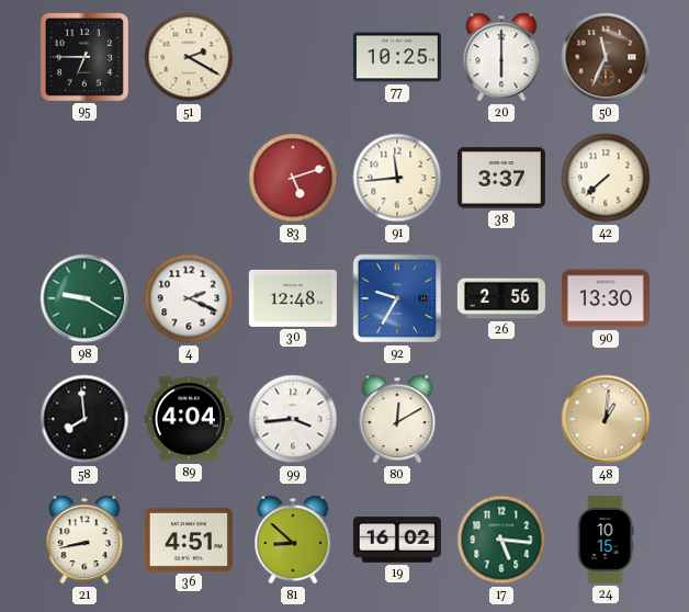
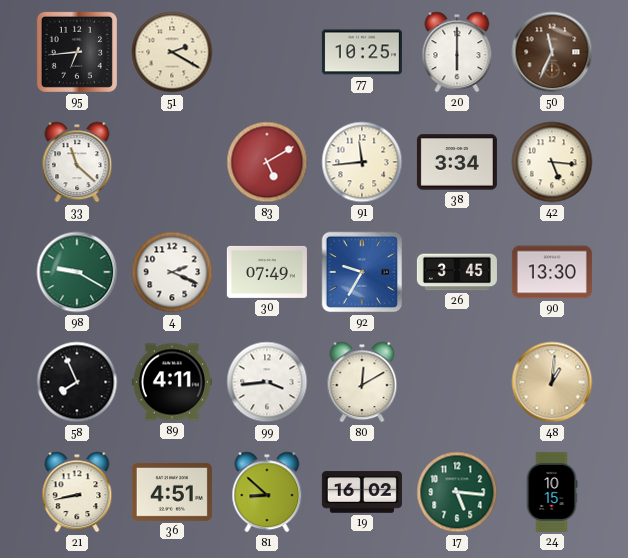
95: 6:45 -> 6:44
33: none -> 11:22
83: 5:12 -> 5:10
38: 3:37 -> 3:34
42: 7:38 -> 5:16
30: 12:48 -> 07:49
26: 2:56 -> 3:45
58: 7:59 -> 7:56
89: 4:04 -> 4:11
